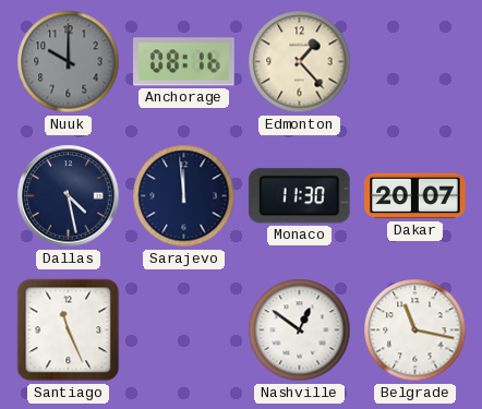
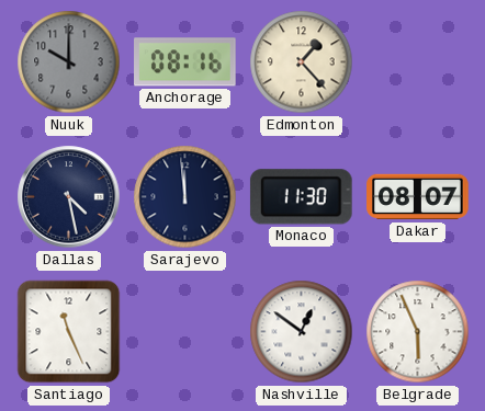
Dakar: 20:07 -> 08:07
Belgrade: 11:17 -> 5:56
